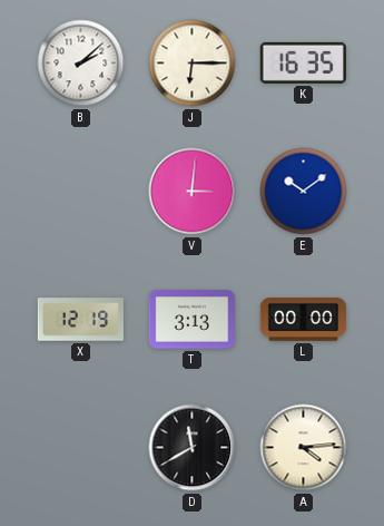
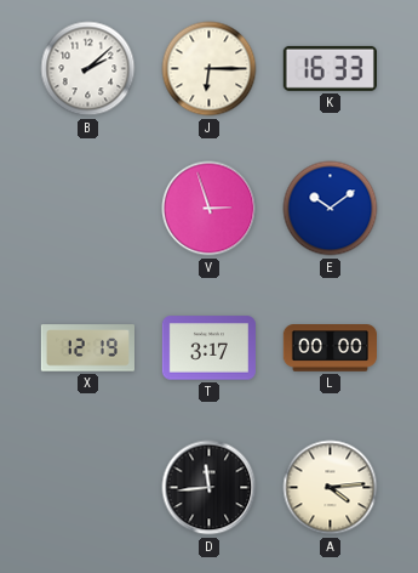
K: 16:35 -> 16:33
V: 3:01 -> 2:57
T: 3:13 -> 3:17
D: 11:40 -> 11:44
